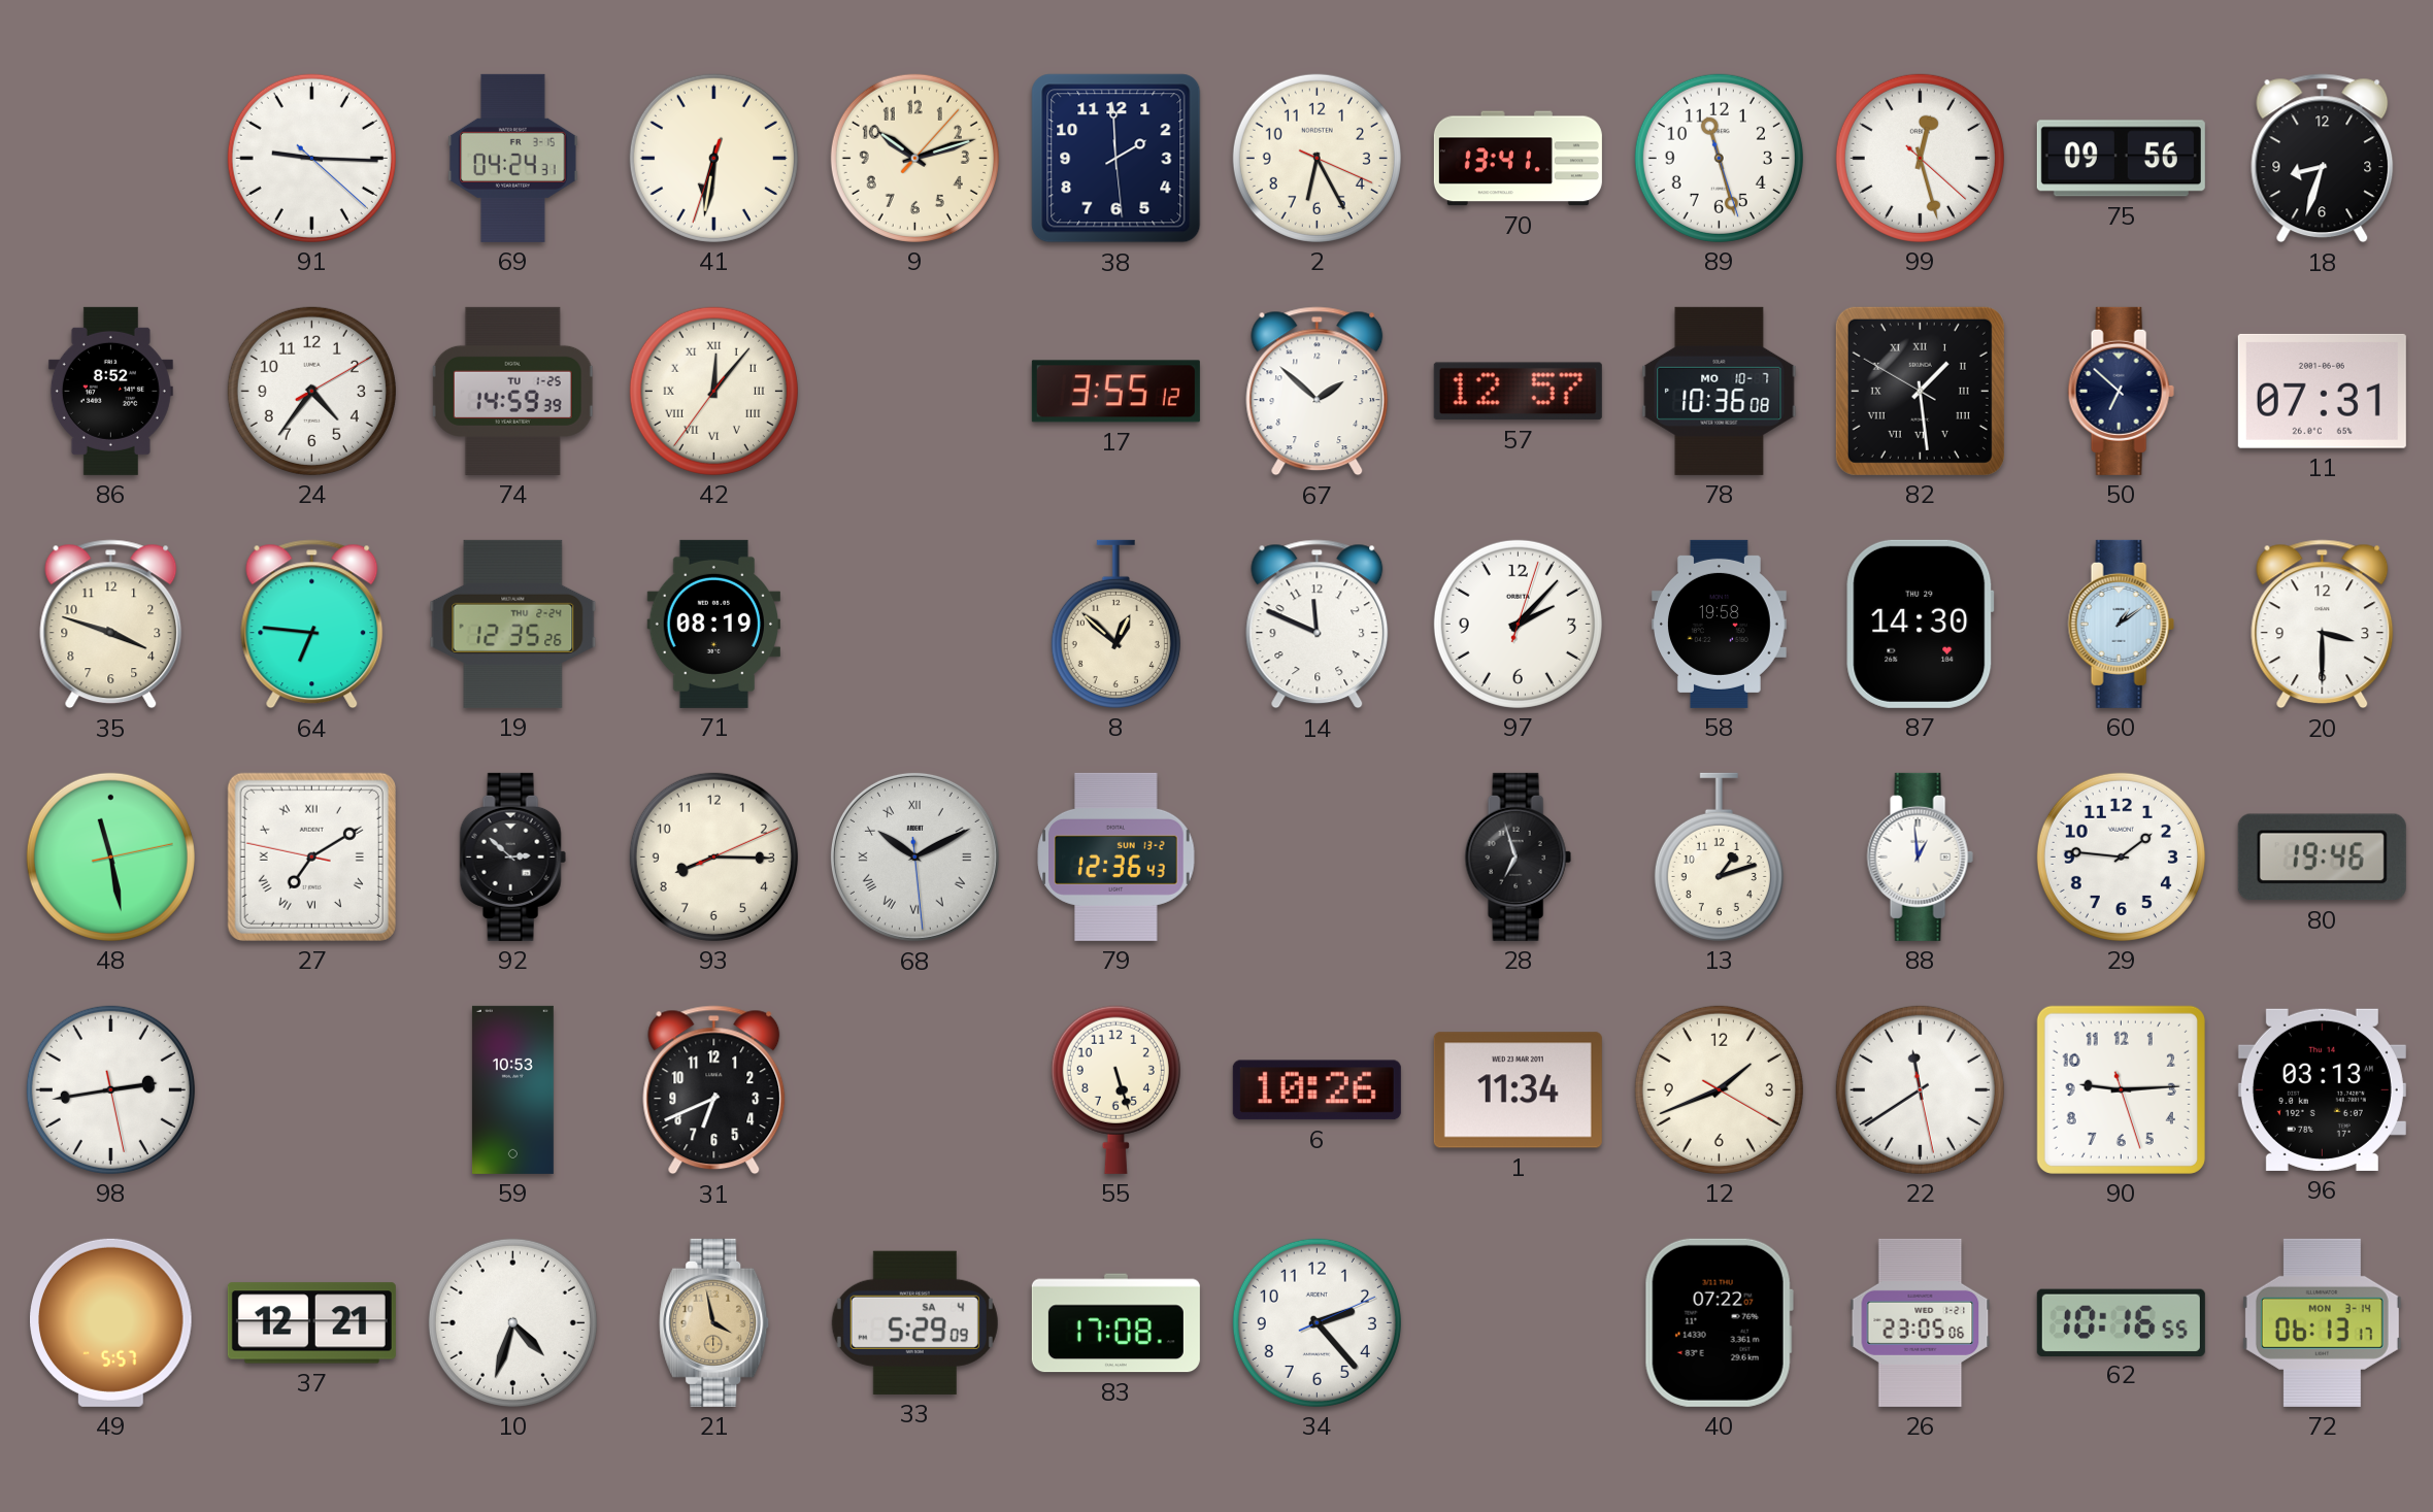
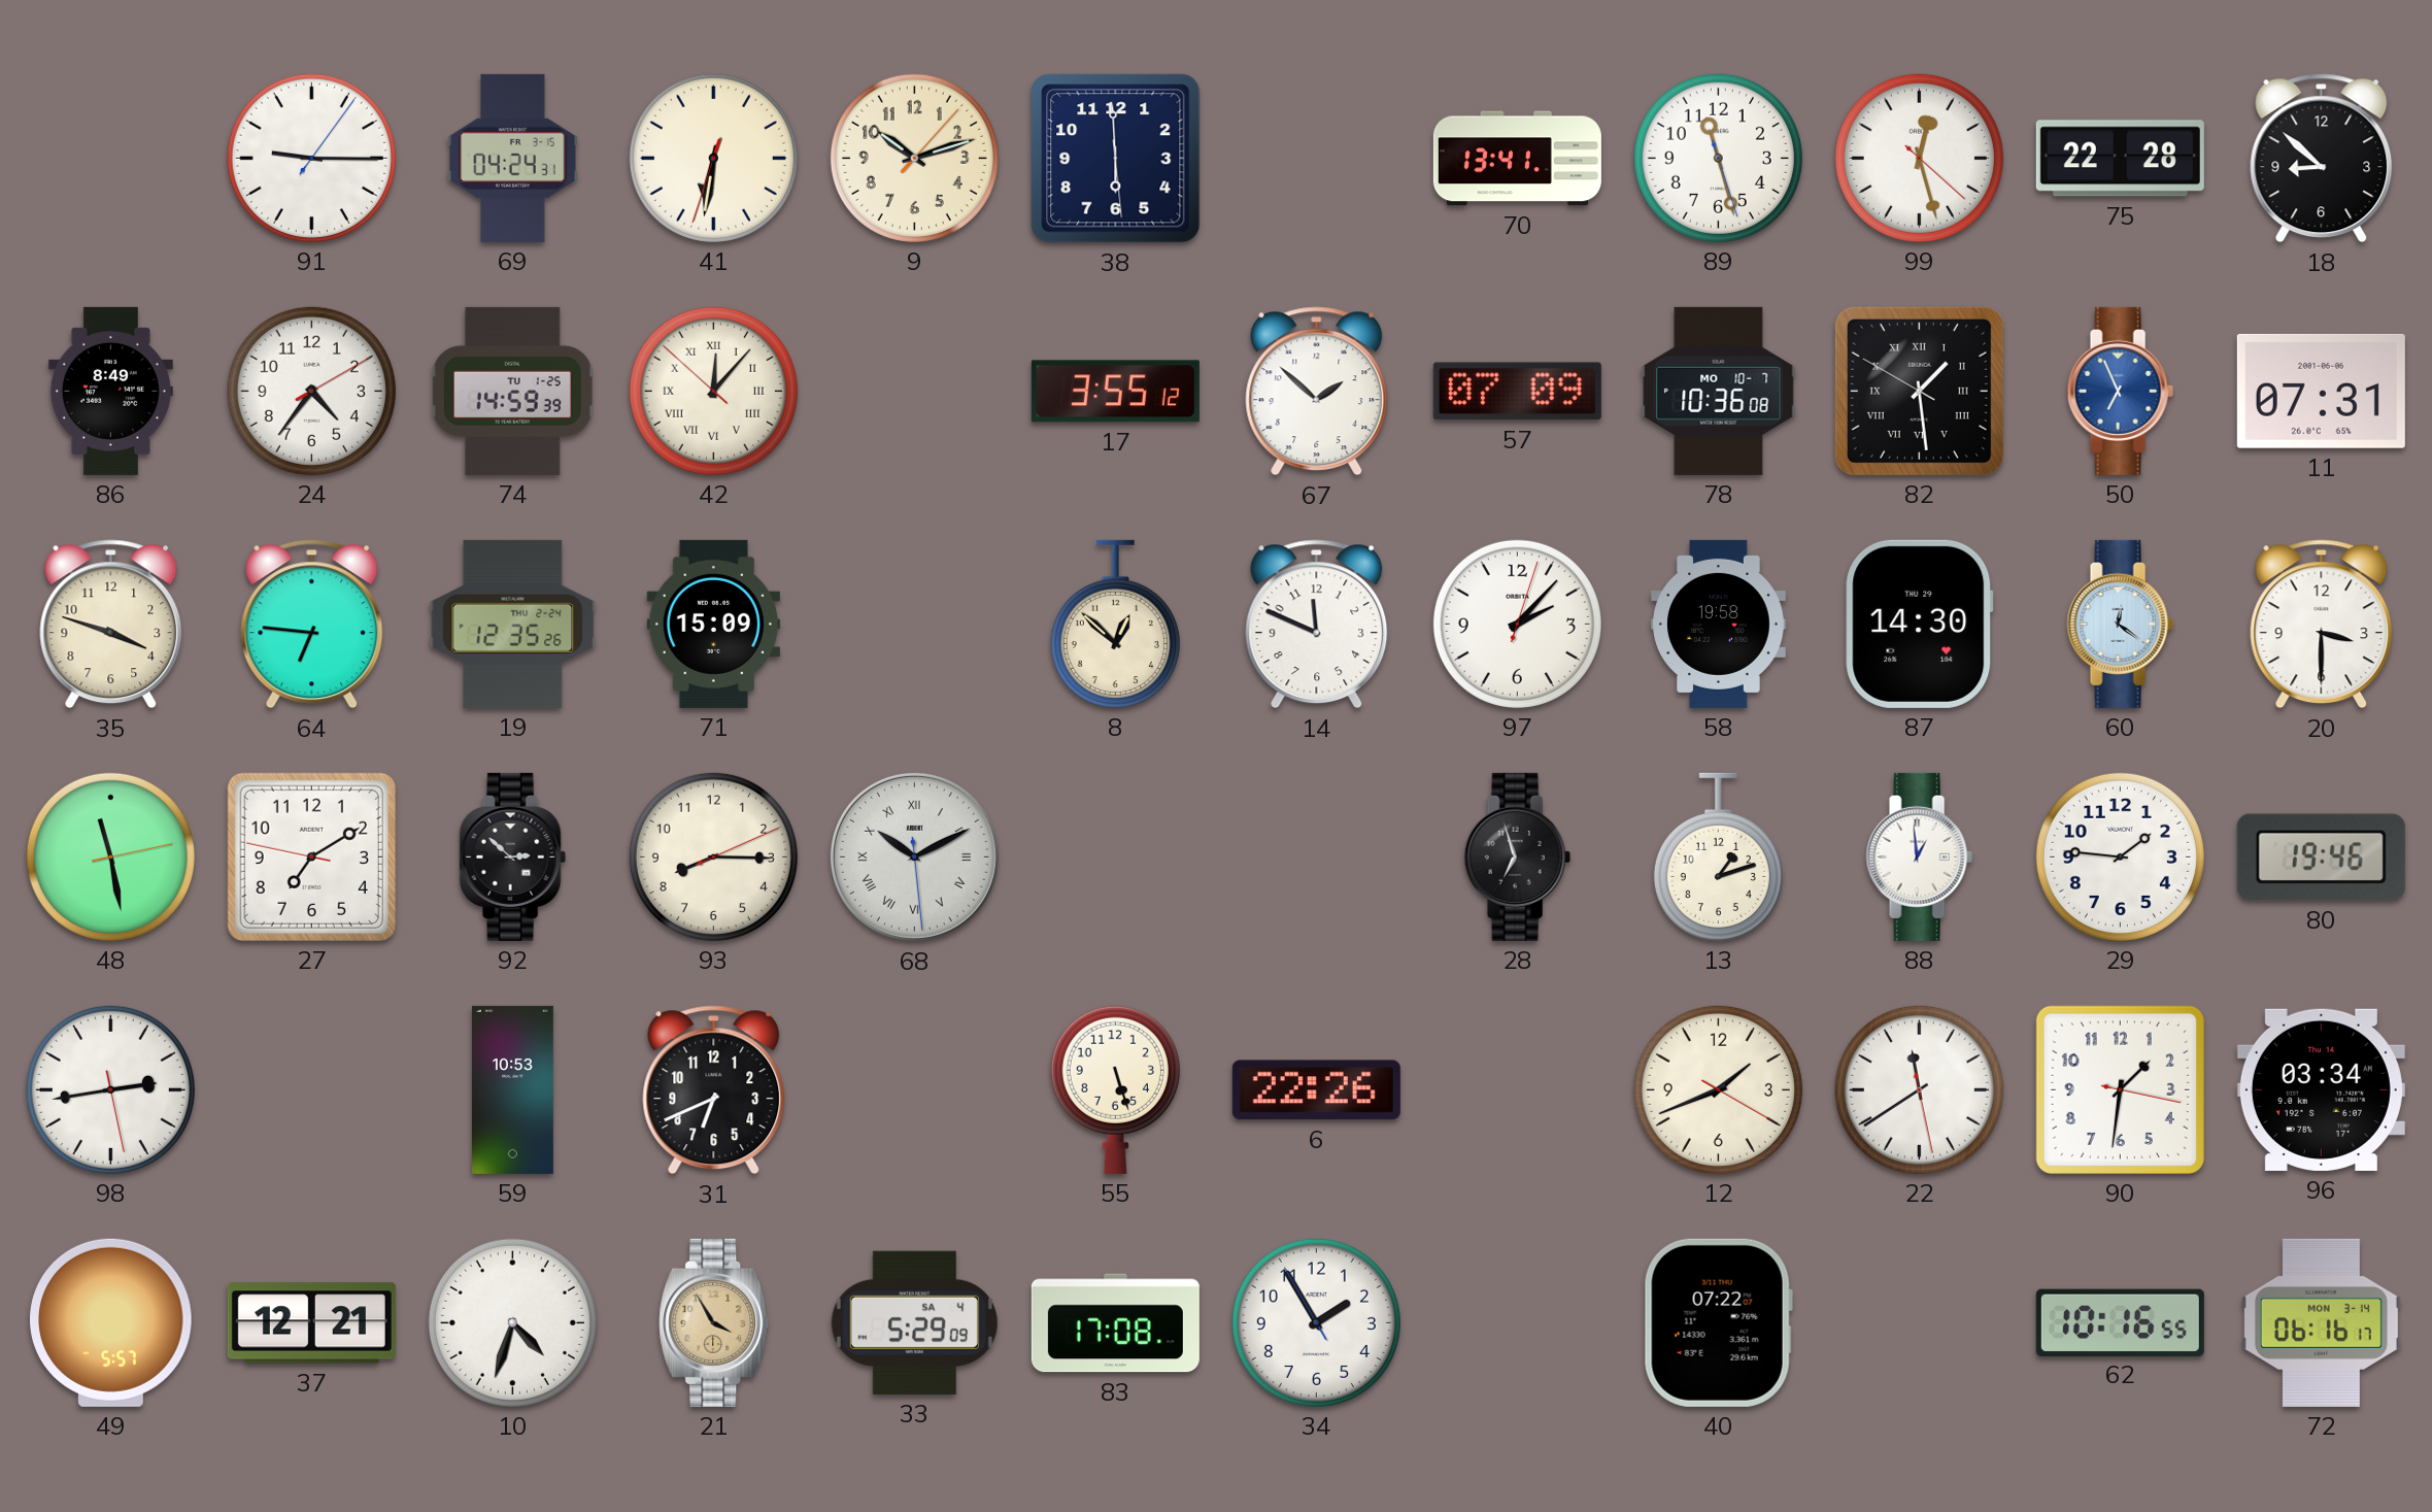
91: 9:15:22 -> 9:15:06
38: 1:59 -> 5:59
2: 6:25 -> none
75: 09:56 -> 22:28
18: 8:33 -> 8:52
86: 8:52 -> 8:49
42: 12:06:36 -> 12:06:52
57: 12:57 -> 07:09
50: 6:52 -> 6:56
50 dial: navy -> blue
71: 08:19 -> 15:09
60: 1:09 -> 12:21
27 numerals: Roman -> Arabic
79: 12:36 -> none
6: 10:26 -> 22:26
1: 11:34 -> none
90: 9:14 -> 1:31
96: 03:13 -> 03:34
21: 3:58 -> 3:55
34: 2:23 -> 1:54
26: 23:05 -> none
72: 06:13 -> 06:16
